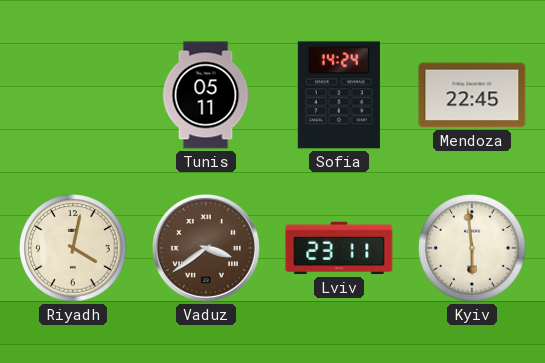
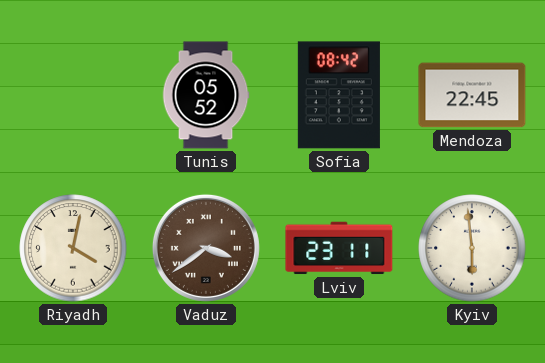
Tunis: 05:11 -> 05:52
Sofia: 14:24 -> 08:42
